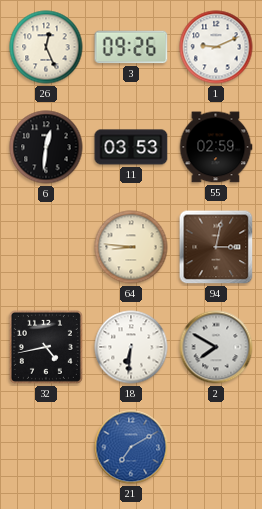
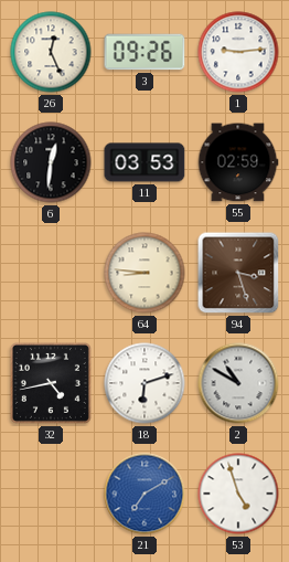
1: 9:11 -> 9:14
94: 3:02 -> 3:27
18: 6:31 -> 6:12
2: 7:50 -> 10:50
53: none -> 4:57
